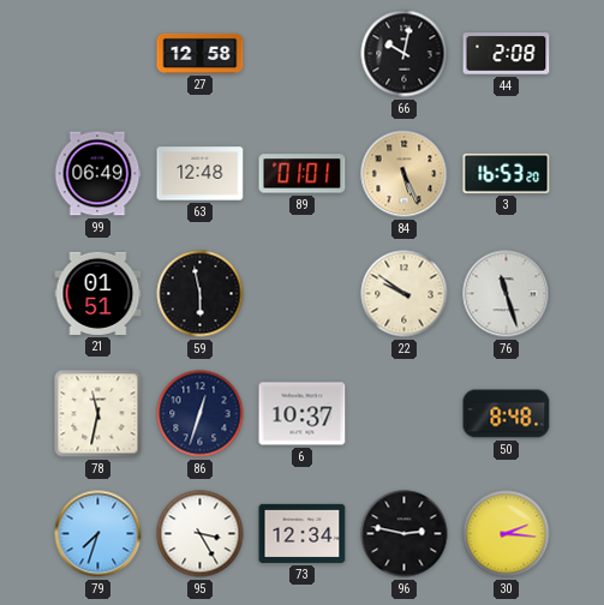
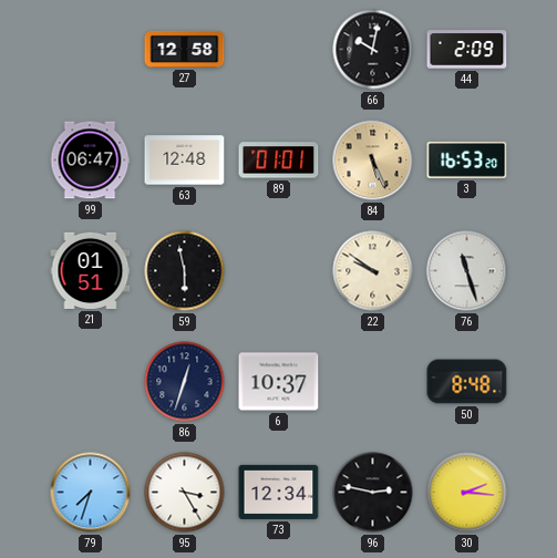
44: 2:08 -> 2:09
99: 06:49 -> 06:47
78: 11:32 -> none
